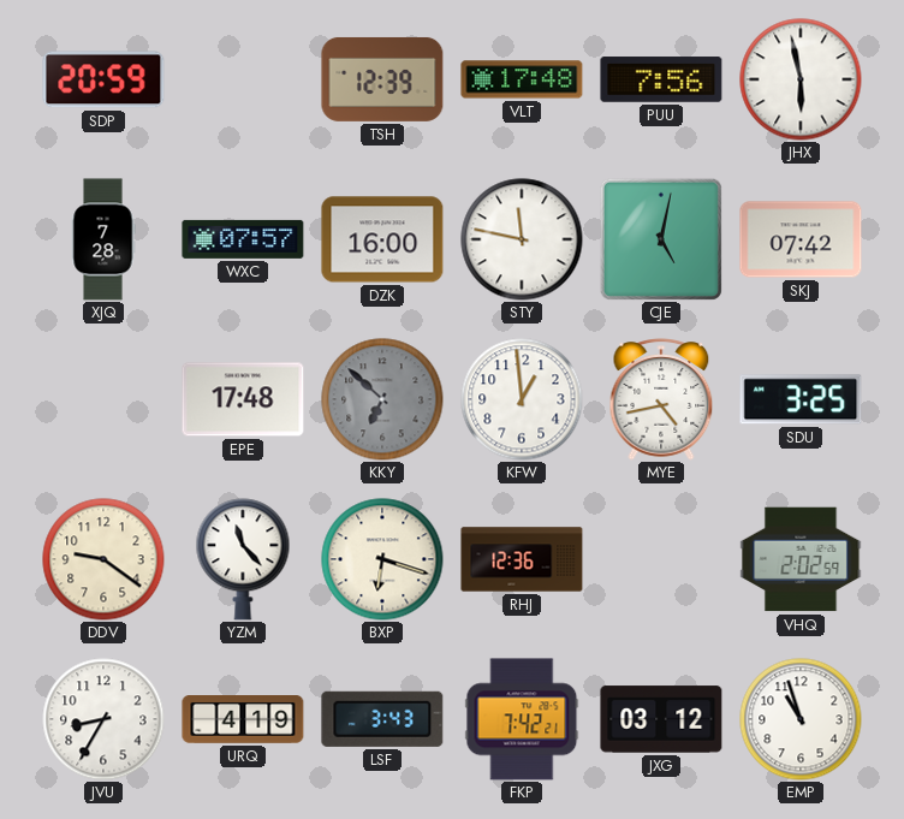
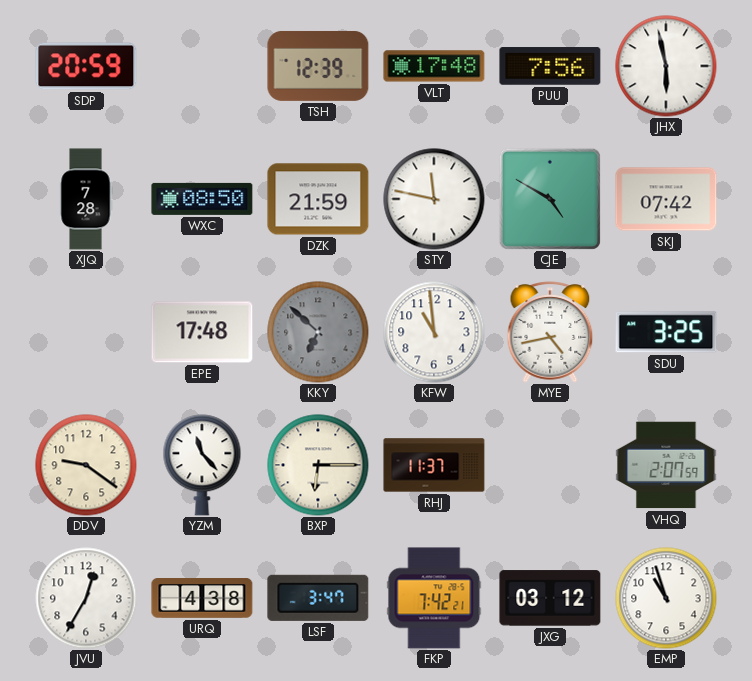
WXC: 07:57 -> 08:50
DZK: 16:00 -> 21:59
CJE: 5:02 -> 4:50
KFW: 12:59 -> 10:59
BXP: 6:18 -> 6:15
RHJ: 12:36 -> 11:37
VHQ: 2:02 -> 2:07
JVU: 8:35 -> 12:35
URQ: 4:19 -> 4:38
LSF: 3:43 -> 3:47
